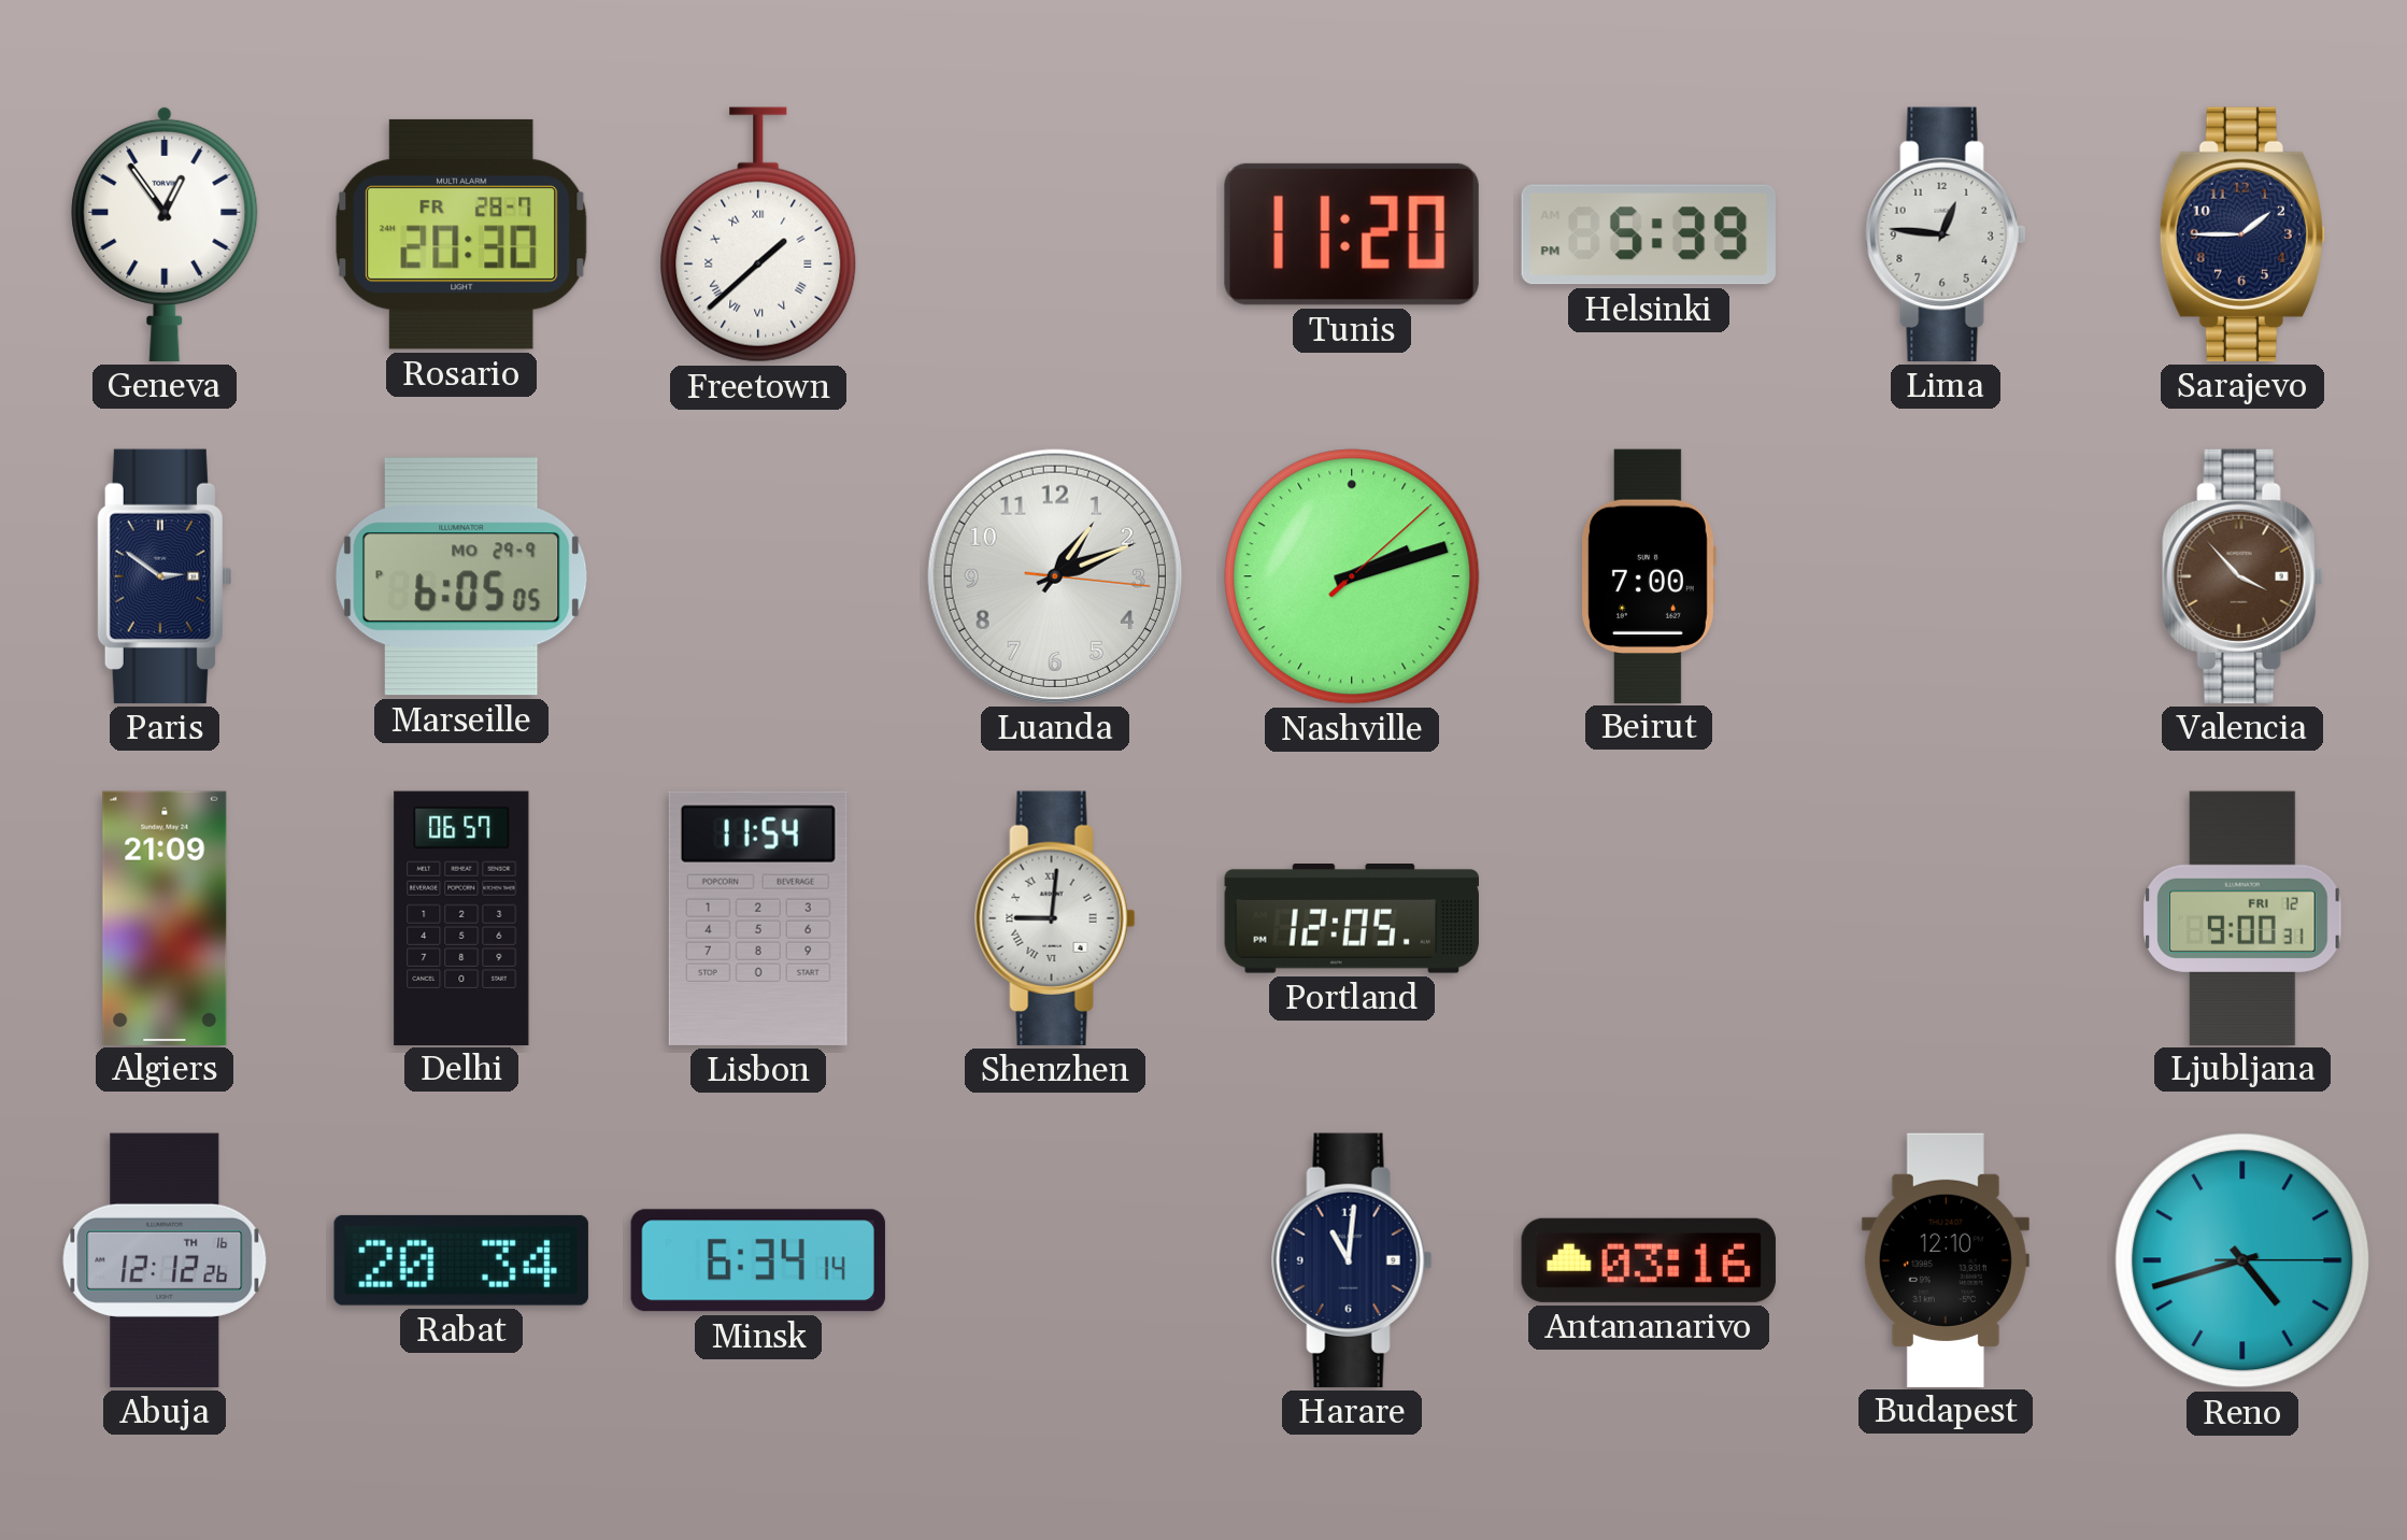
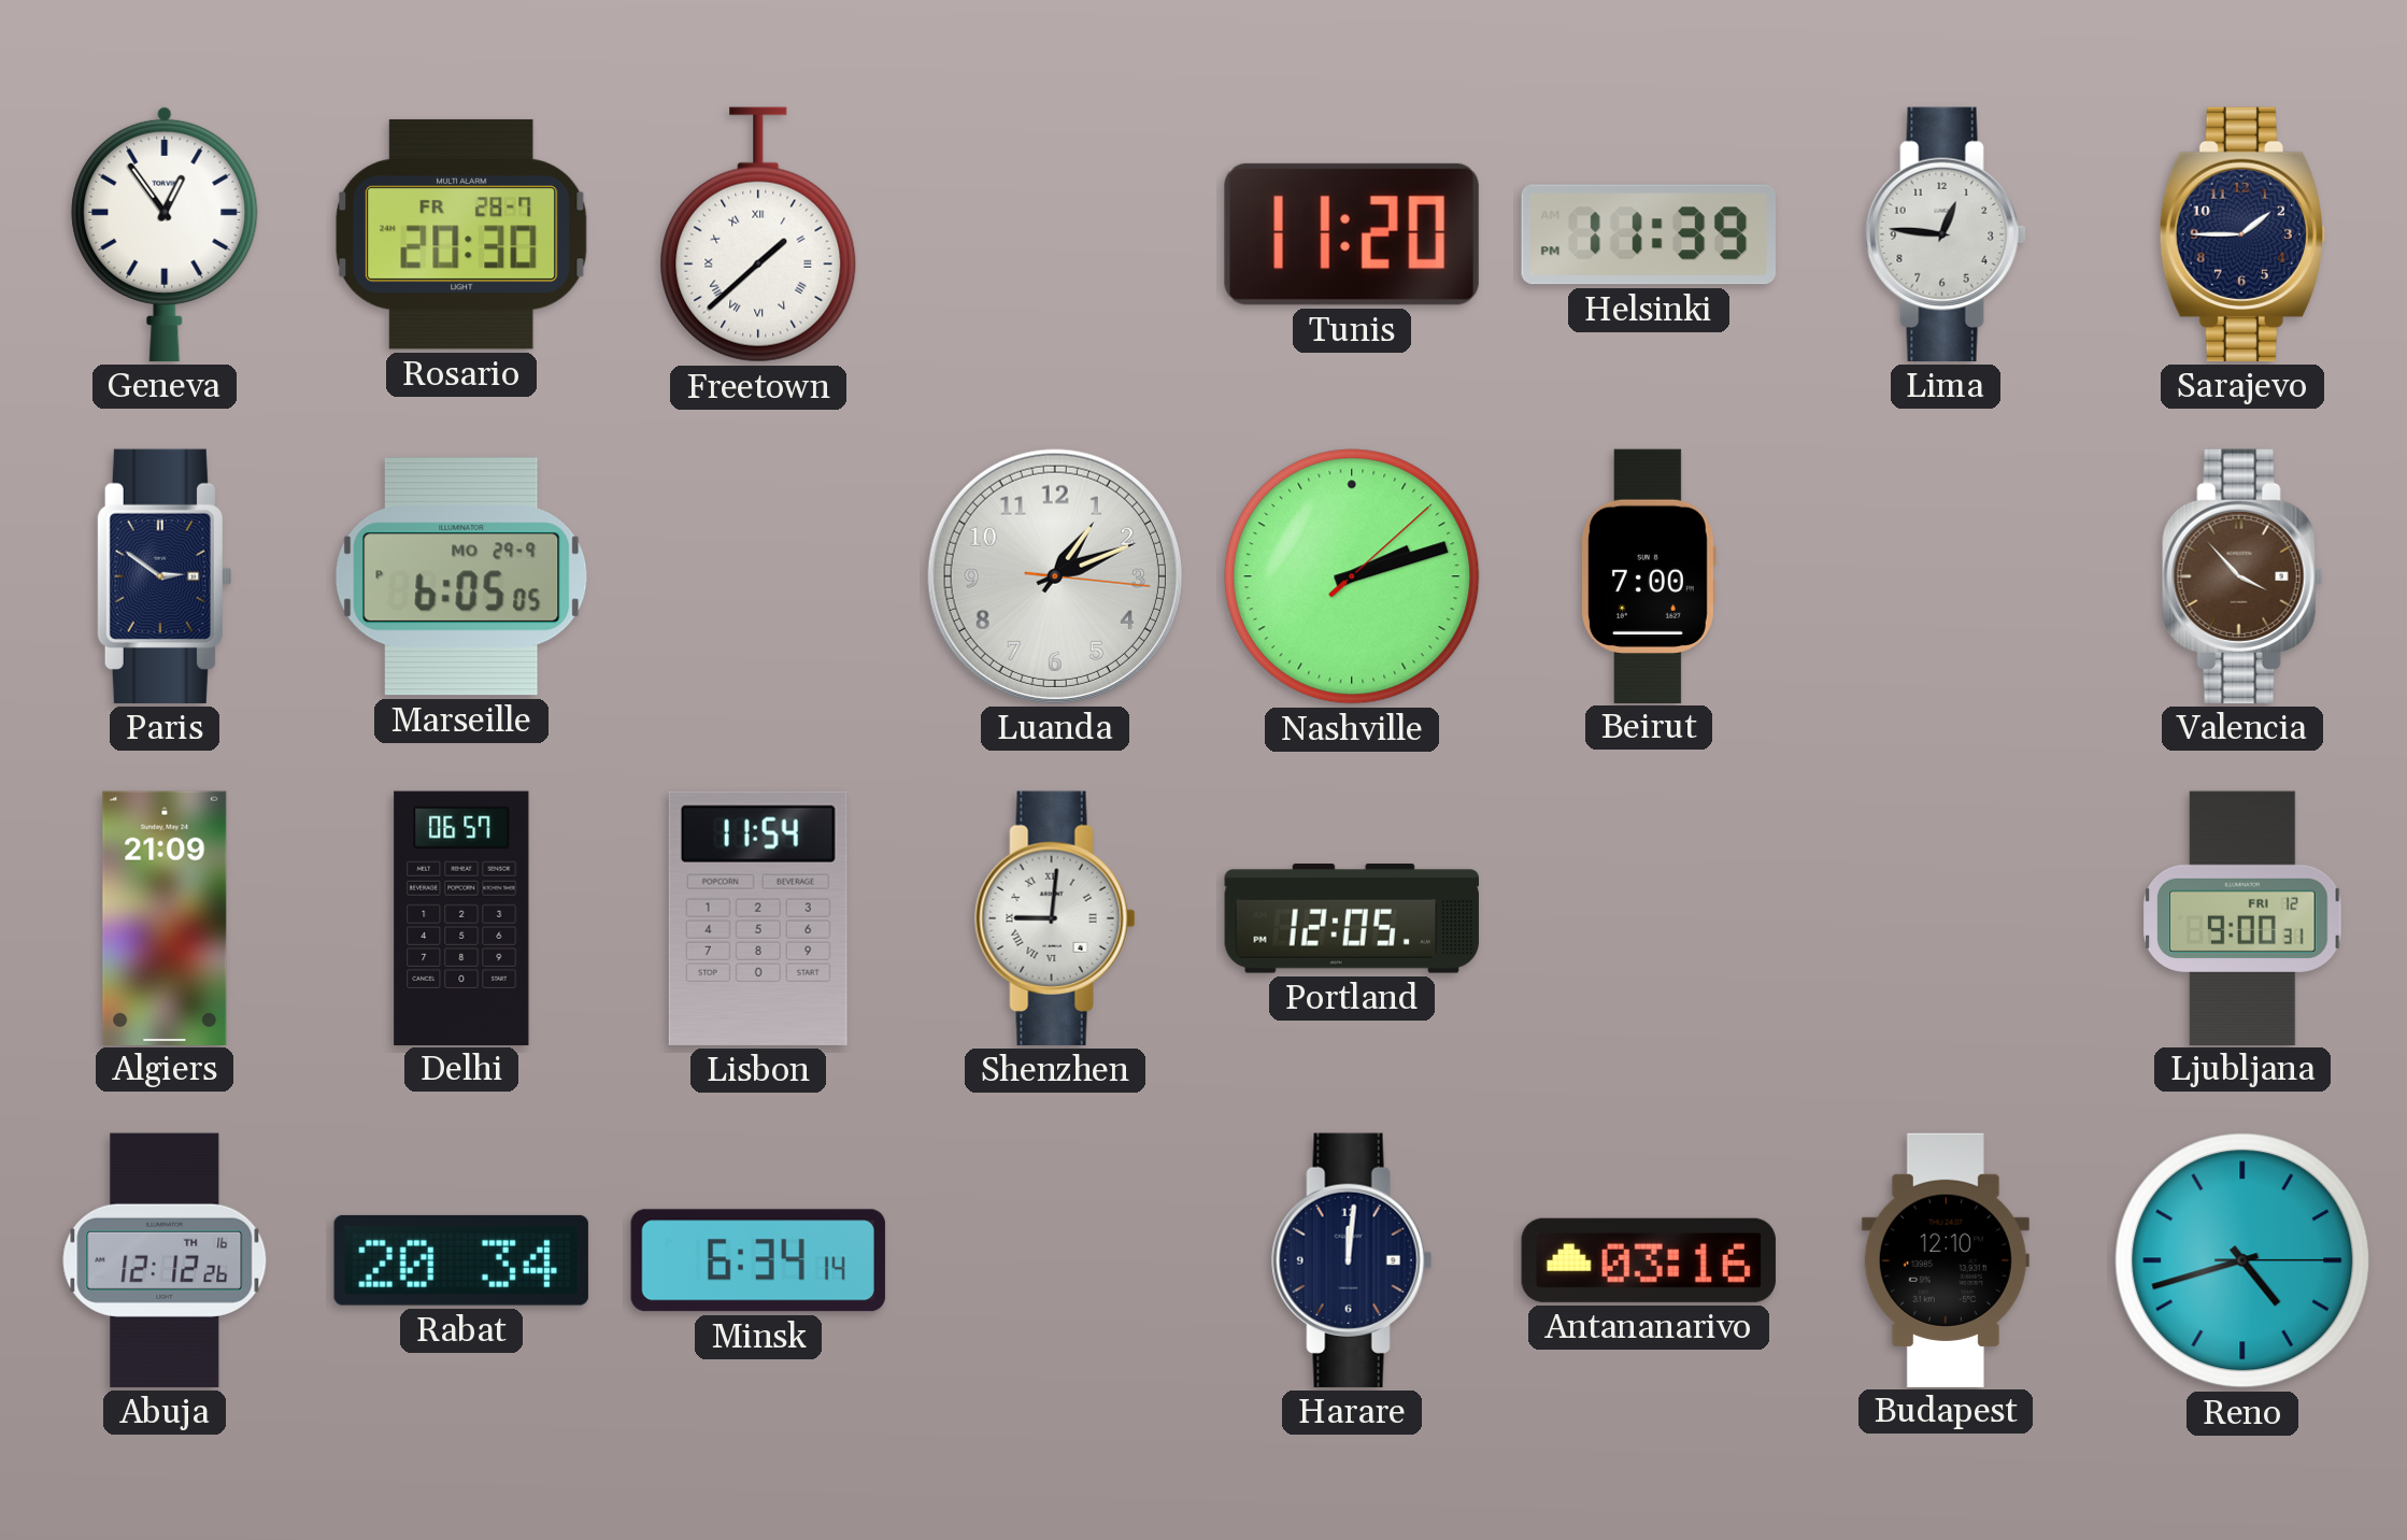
Helsinki: 5:39 -> 11:39
Harare: 11:01 -> 12:01
